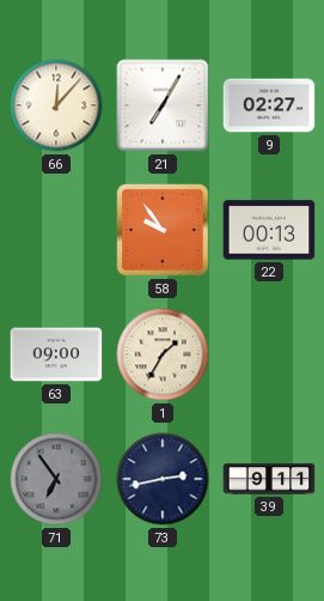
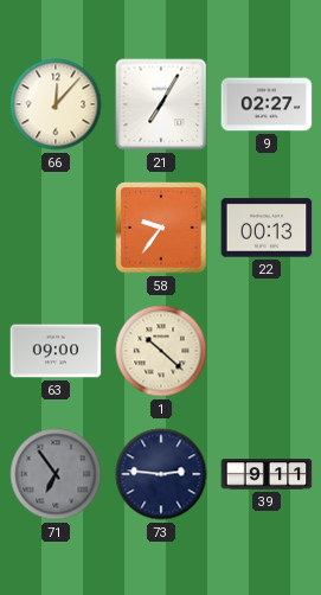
58: 9:54 -> 9:36
1: 1:35 -> 10:22
73: 2:43 -> 2:46
